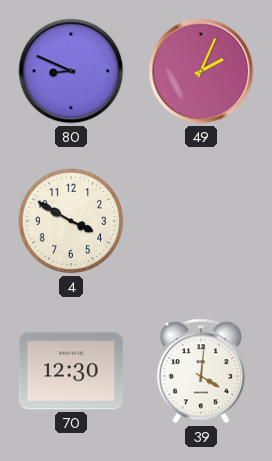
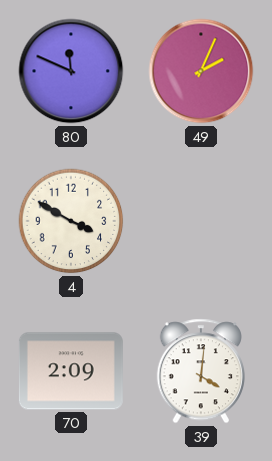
80: 8:49 -> 11:49
70: 12:30 -> 2:09
